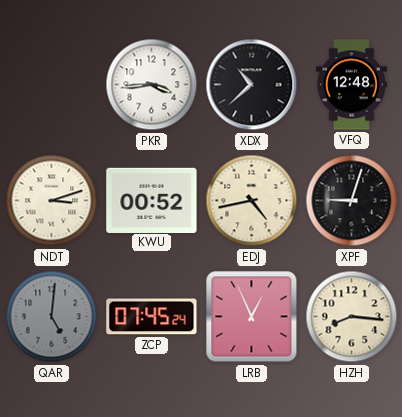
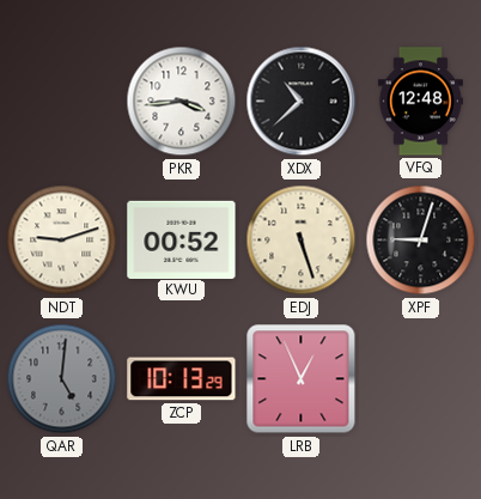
NDT: 3:12 -> 9:12
EDJ: 4:43 -> 5:27
ZCP: 07:45 -> 10:13
HZH: 8:16 -> none
